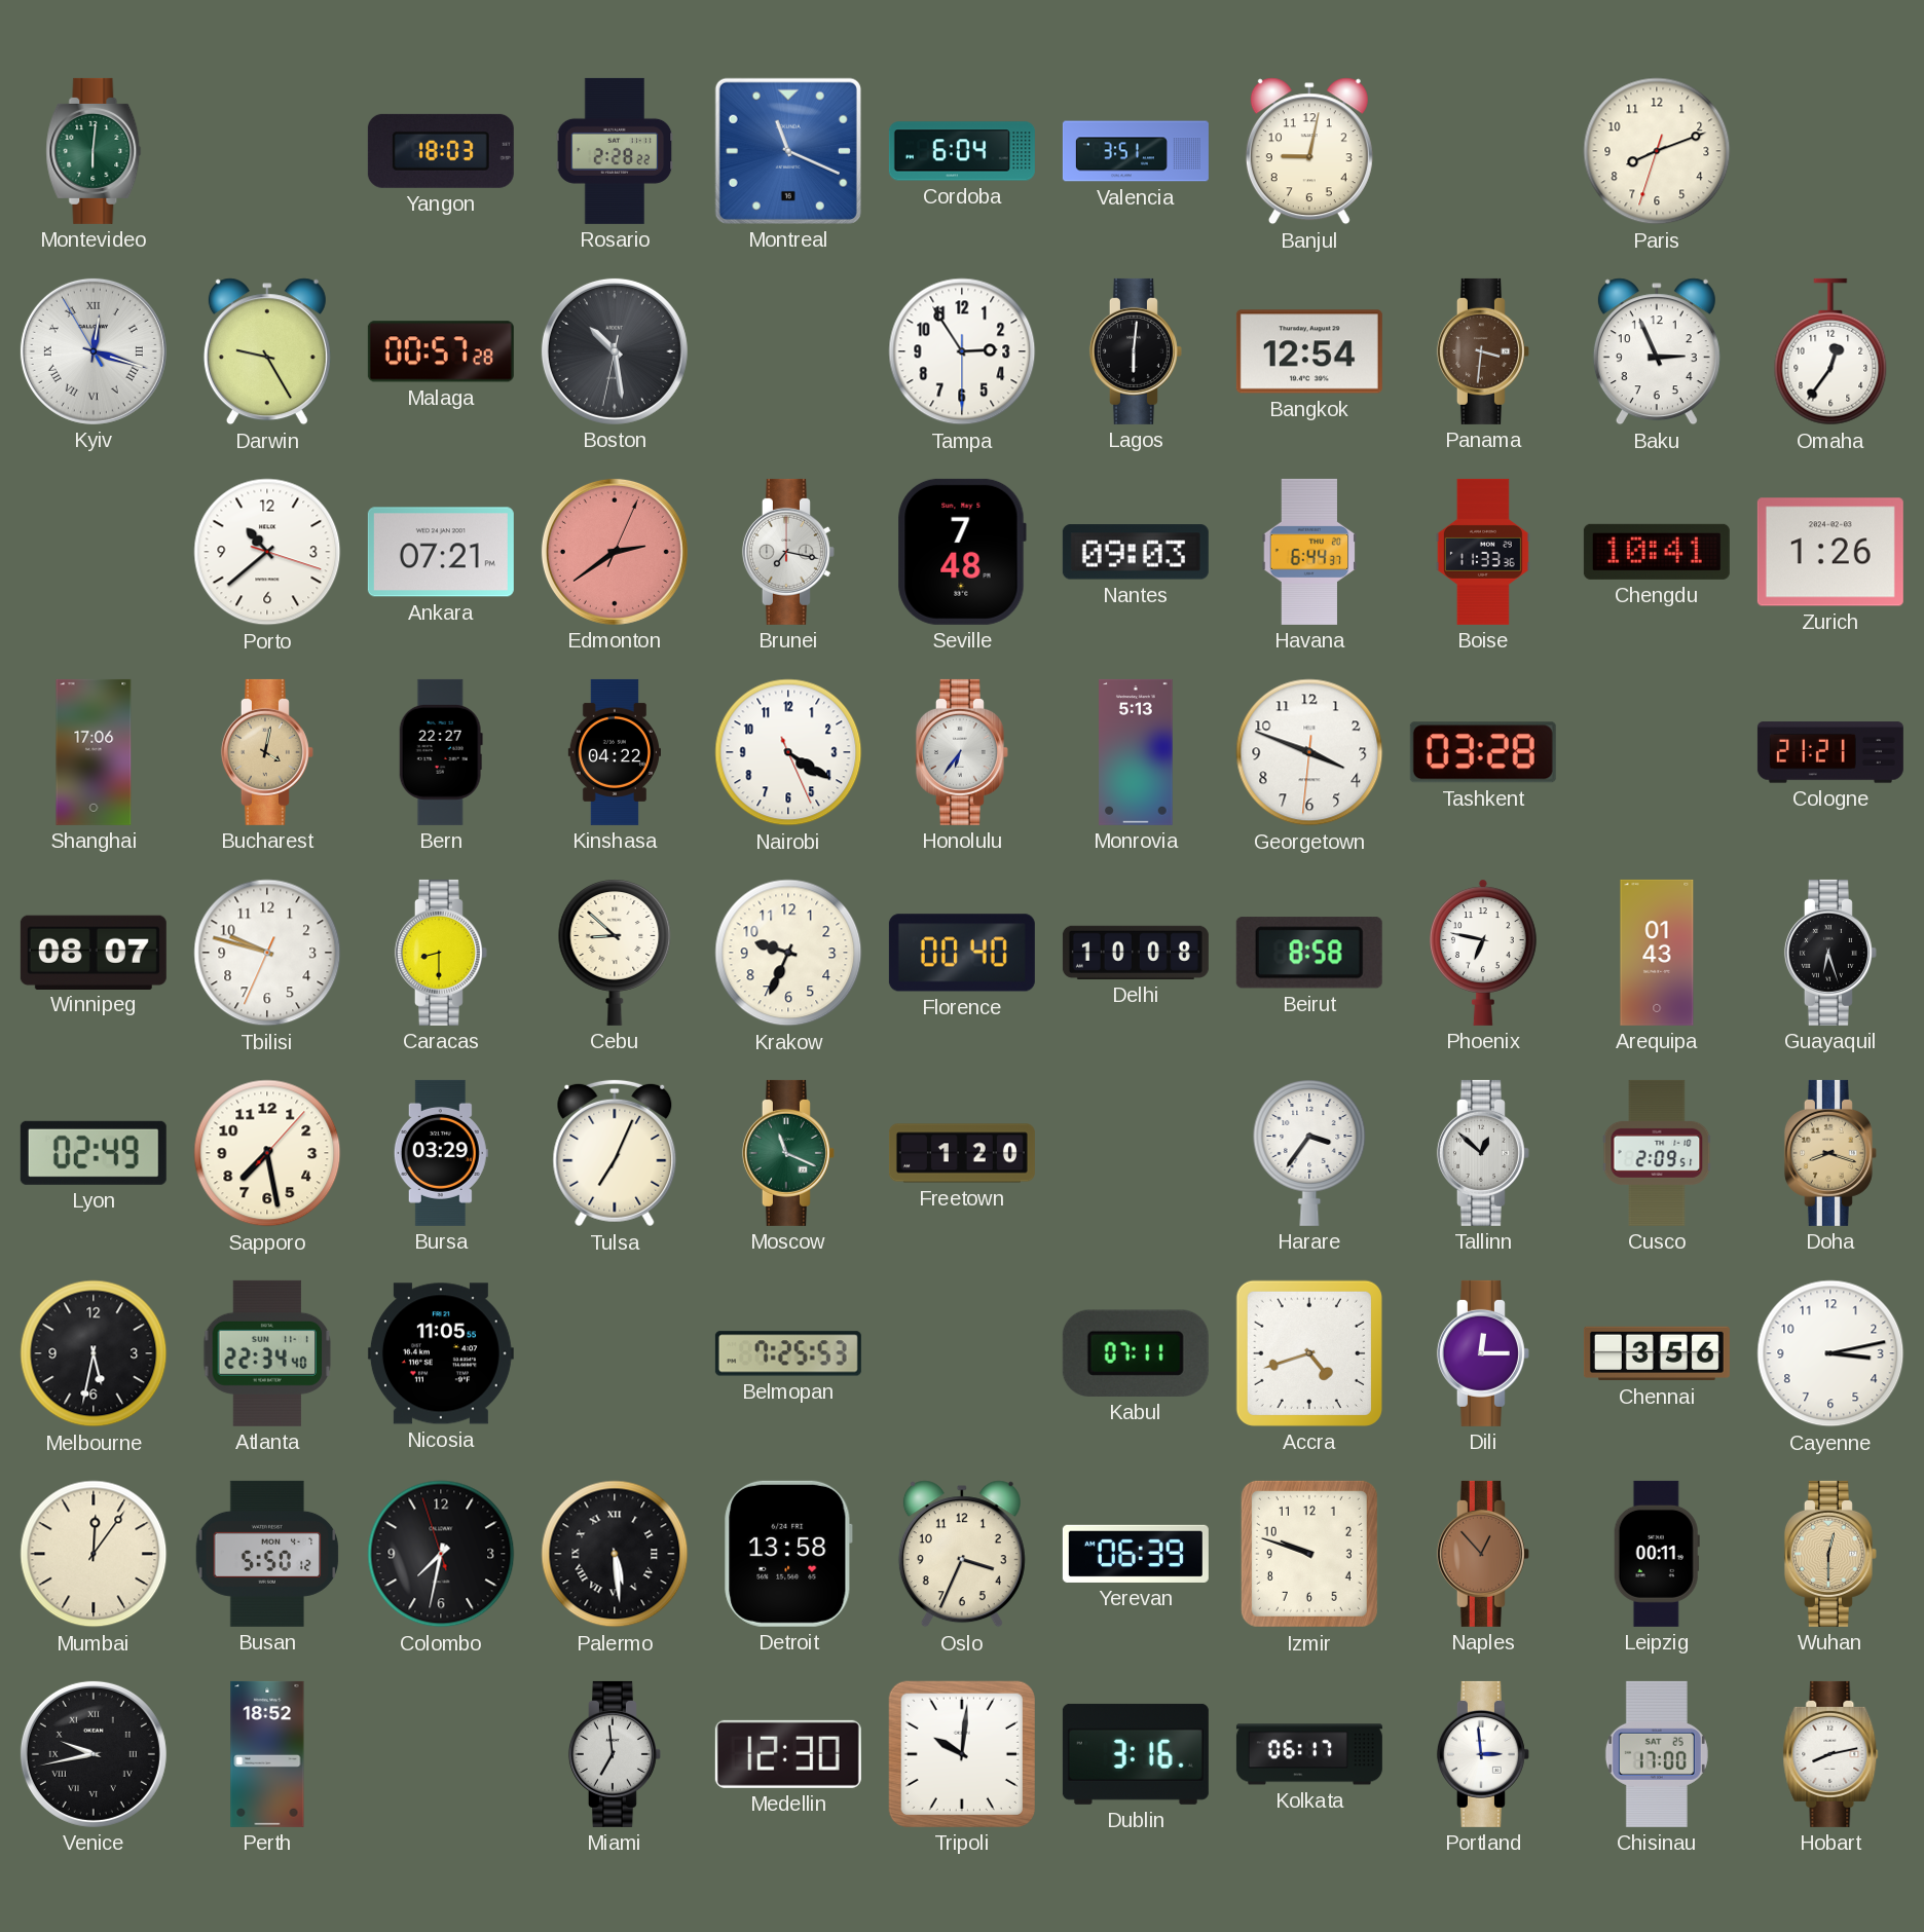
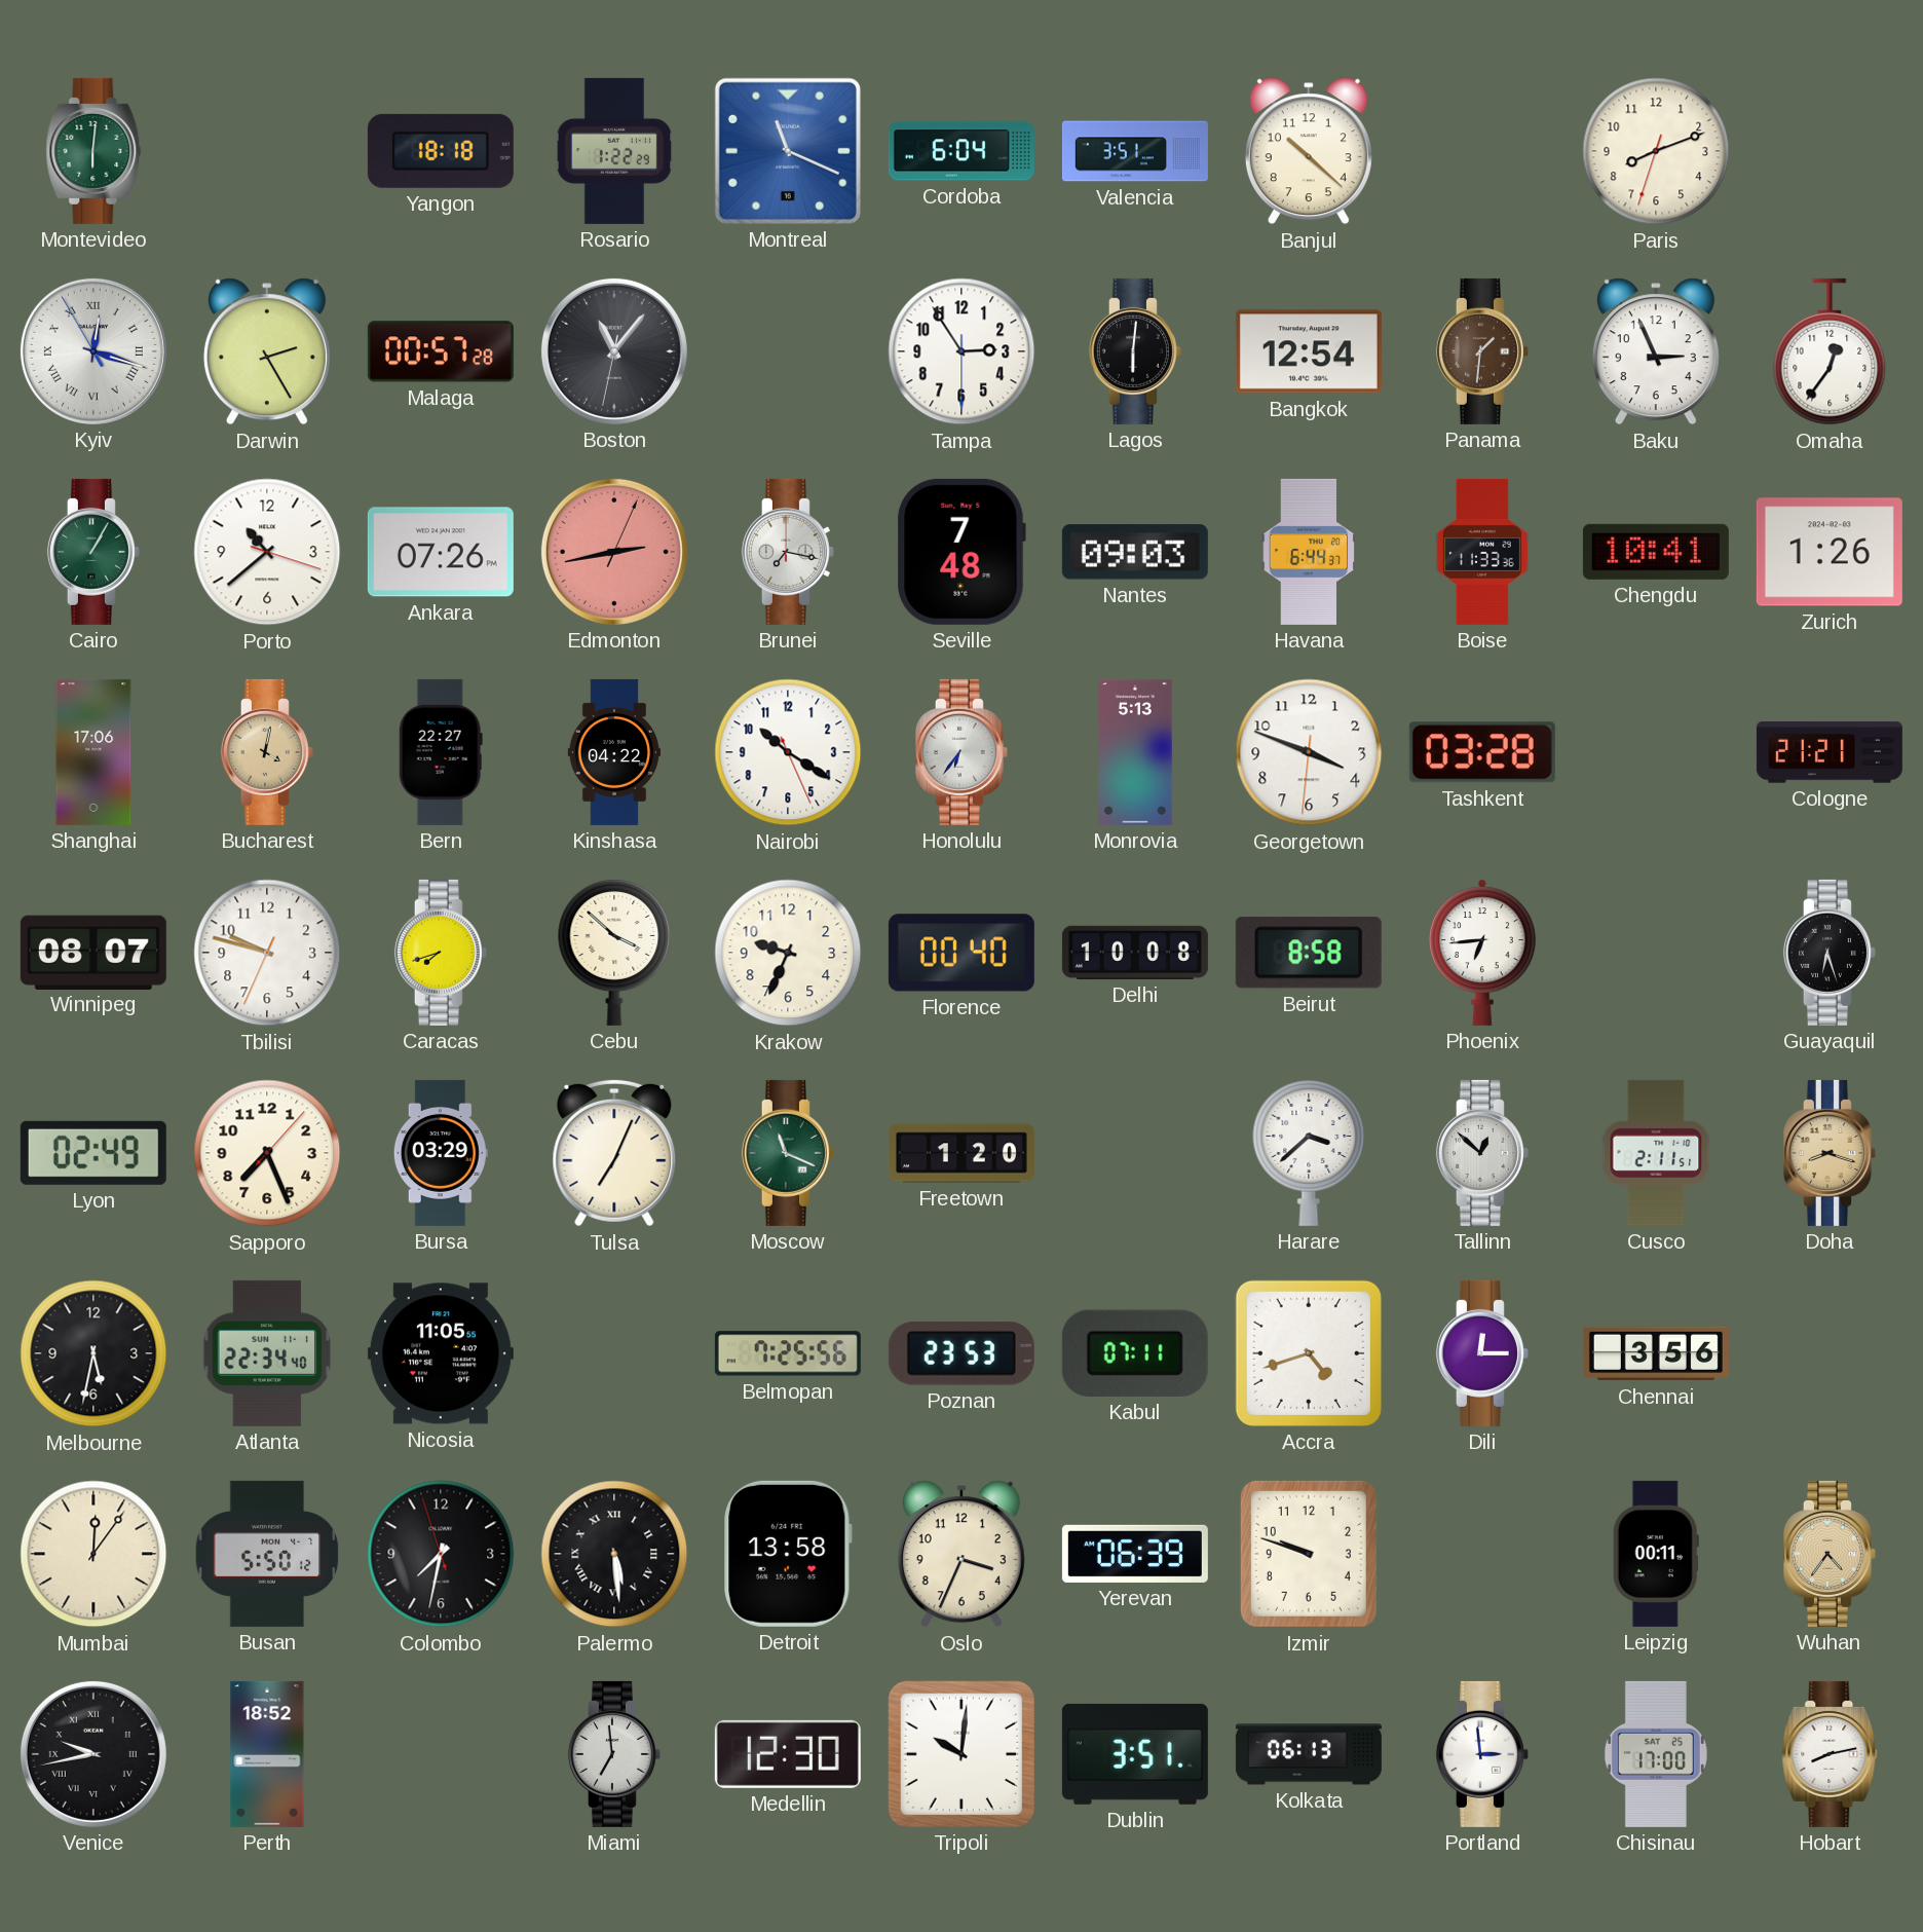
Yangon: 18:03 -> 18:18
Rosario: 2:28 -> 1:22
Banjul: 9:02 -> 10:22
Darwin: 9:25 -> 2:25
Boston: 10:28 -> 11:06
Panama: 3:31 -> 1:31
Cairo: none -> 1:05
Ankara: 07:21 -> 07:26
Edmonton: 2:39 -> 2:43
Nairobi: 4:20 -> 10:20
Caracas: 8:30 -> 7:42
Cebu: 8:52 -> 3:52
Phoenix: 6:47 -> 6:44
Arequipa: 01:43 -> none
Sapporo: 7:28 -> 7:26
Harare: 3:36 -> 3:38
Cusco: 2:09 -> 2:11
Belmopan: 7:25:53 -> 7:25:56
Poznan: none -> 23:53
Cayenne: 3:13 -> none
Naples: 12:53 -> none
Wuhan: 12:30 -> 4:36
Dublin: 3:16 -> 3:51
Kolkata: 06:17 -> 06:13
